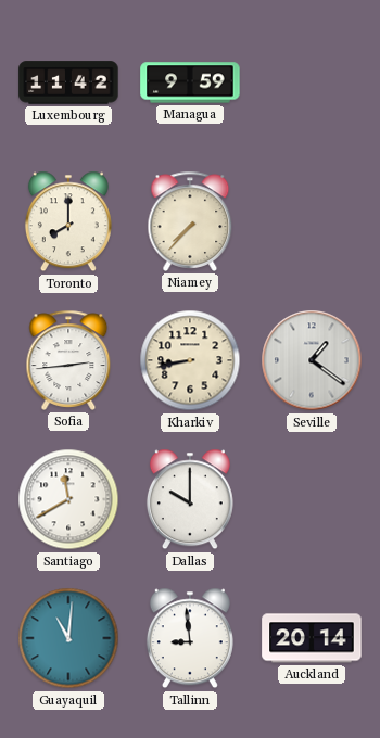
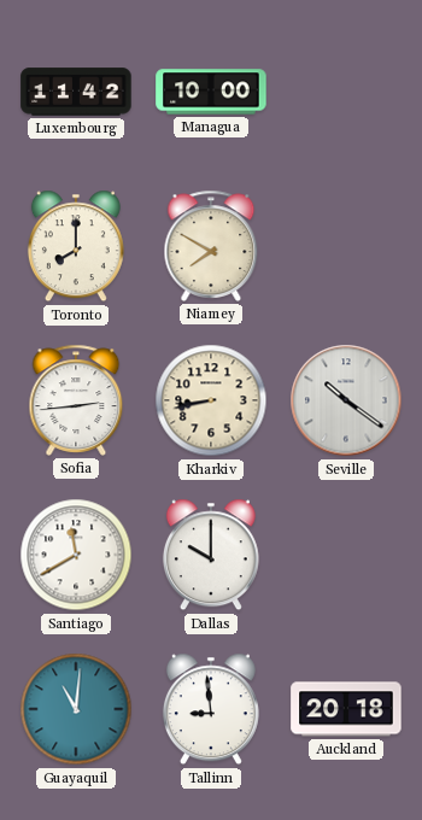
Managua: 9:59 -> 10:00
Niamey: 7:37 -> 7:50
Seville: 1:21 -> 10:21
Auckland: 20:14 -> 20:18
